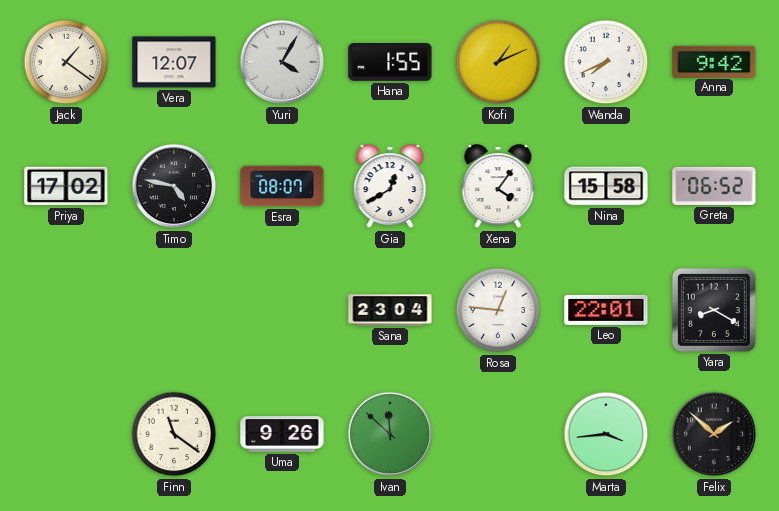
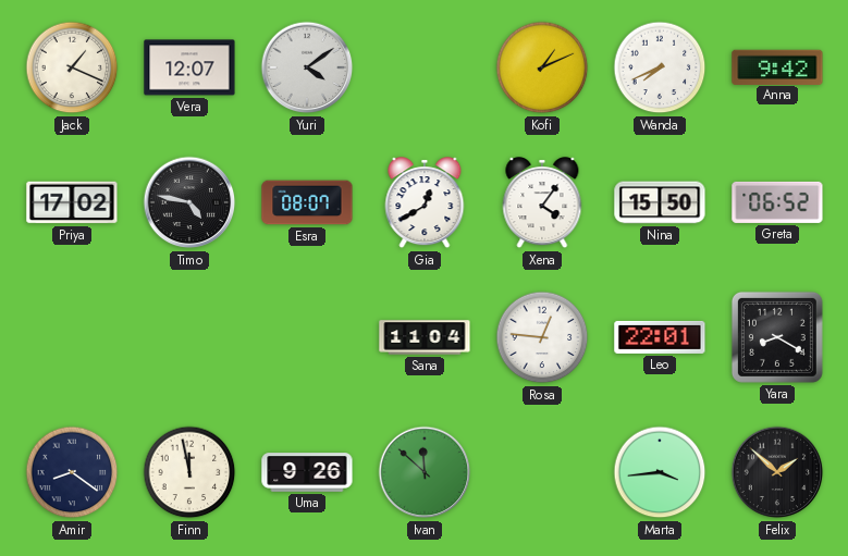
Jack: 1:21 -> 1:19
Yuri: 4:05 -> 4:09
Hana: 1:55 -> none
Nina: 15:58 -> 15:50
Sana: 23:04 -> 11:04
Amir: none -> 8:21
Finn: 11:21 -> 11:58
